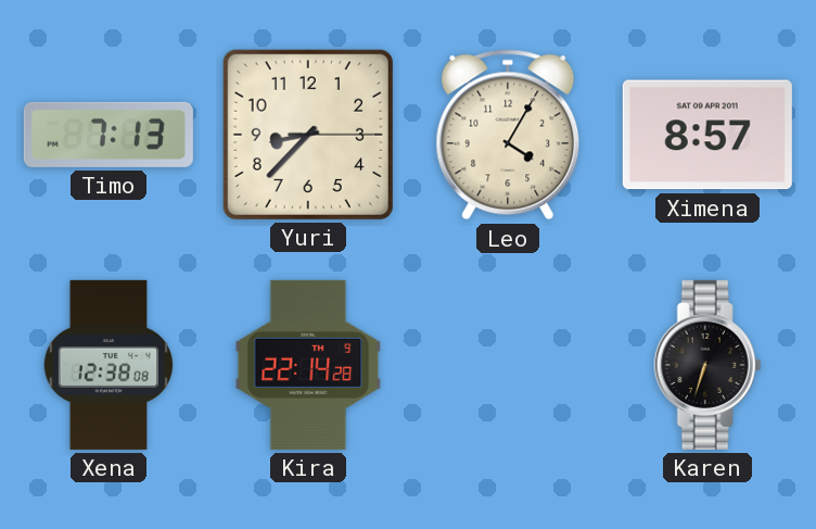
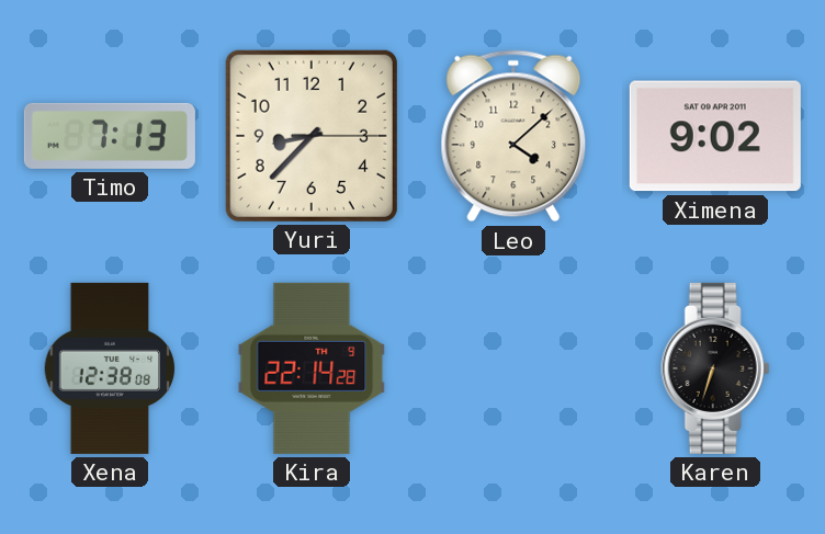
Leo: 4:05 -> 4:08
Ximena: 8:57 -> 9:02
